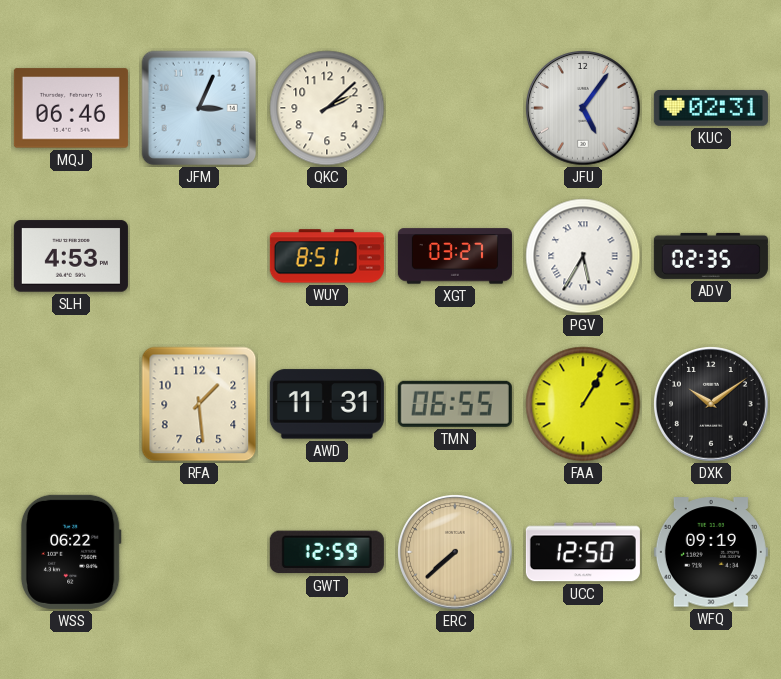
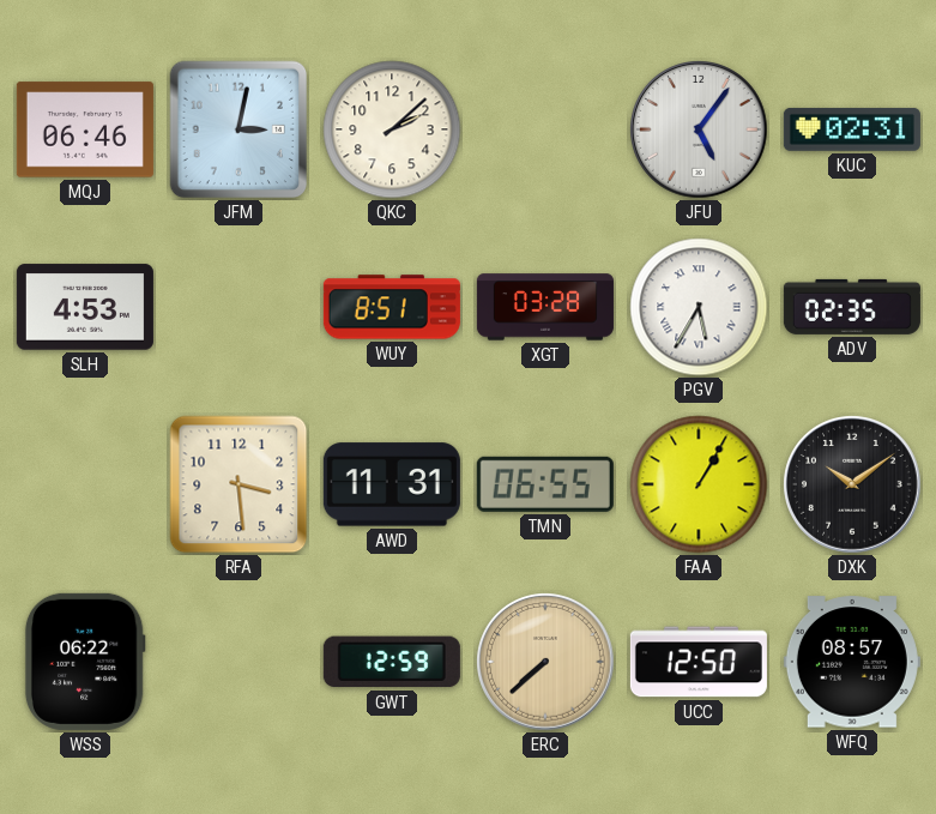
JFM: 3:04 -> 3:02
XGT: 03:27 -> 03:28
RFA: 1:29 -> 3:29
WFQ: 09:19 -> 08:57
